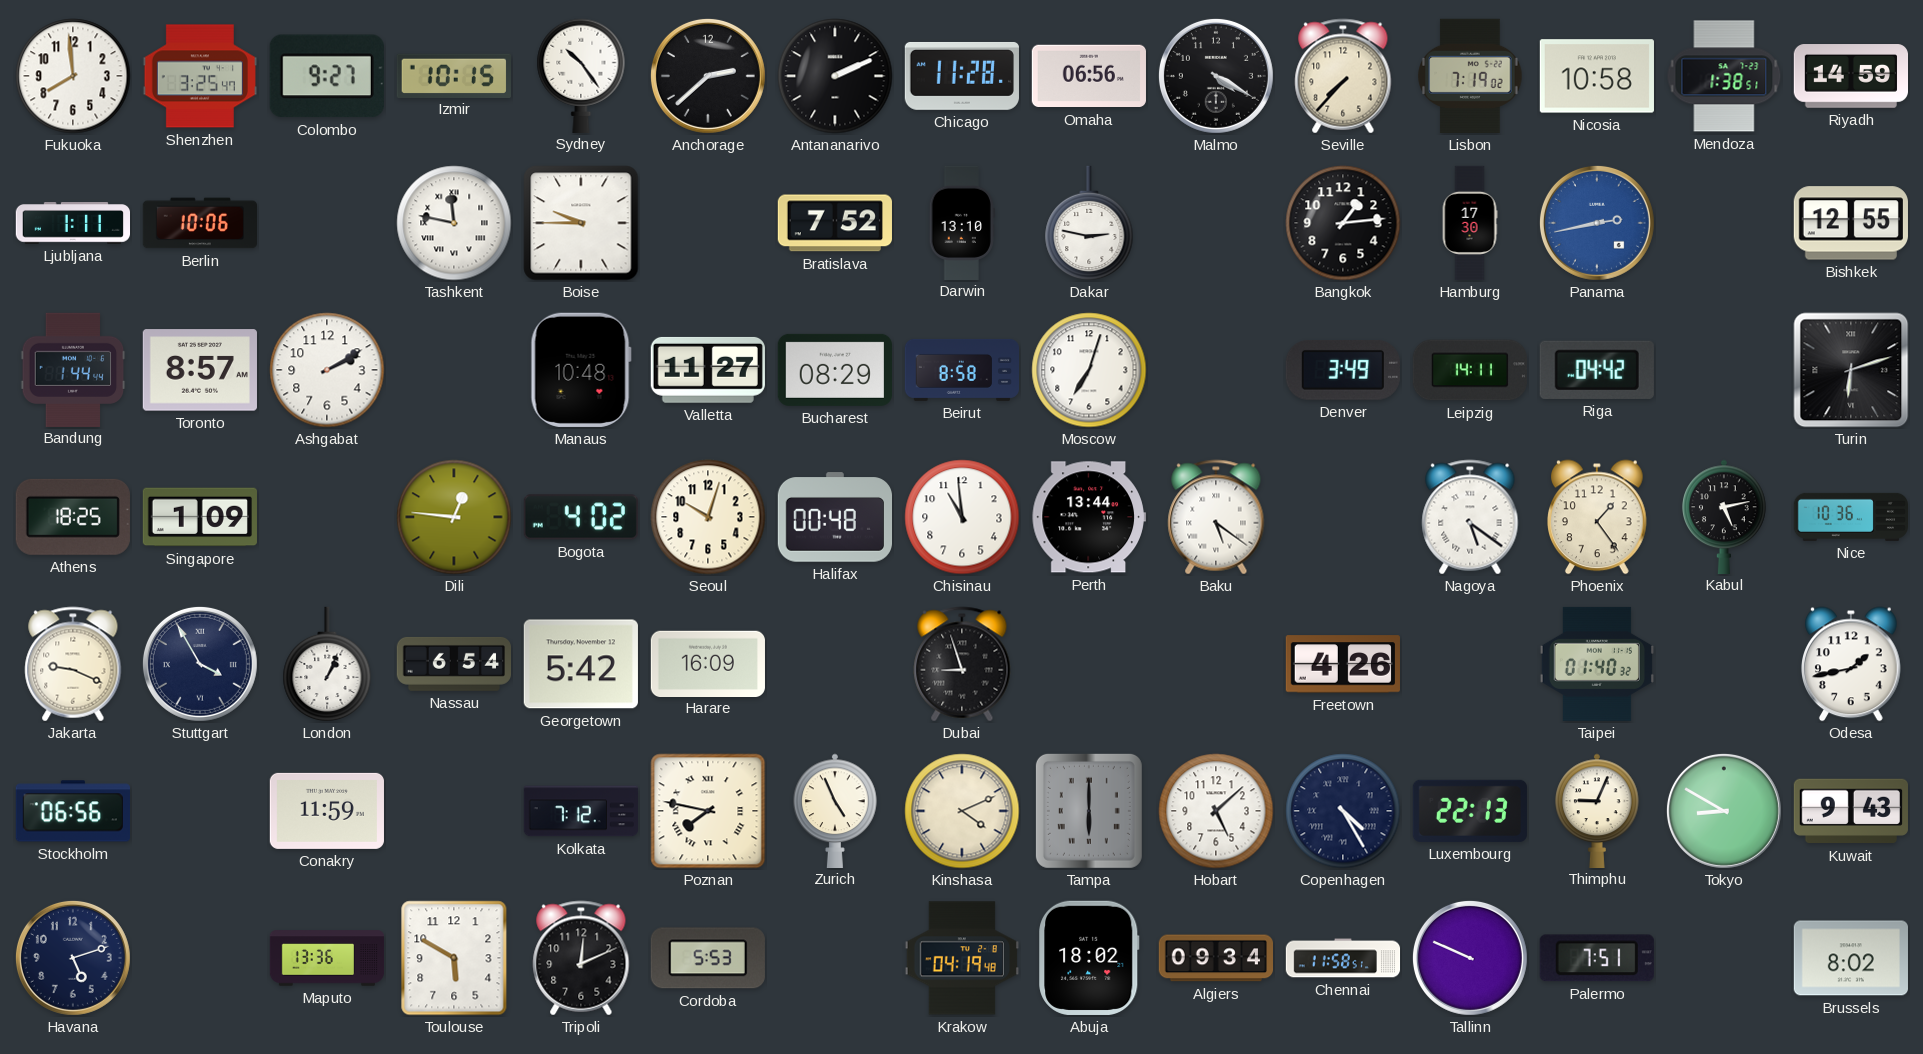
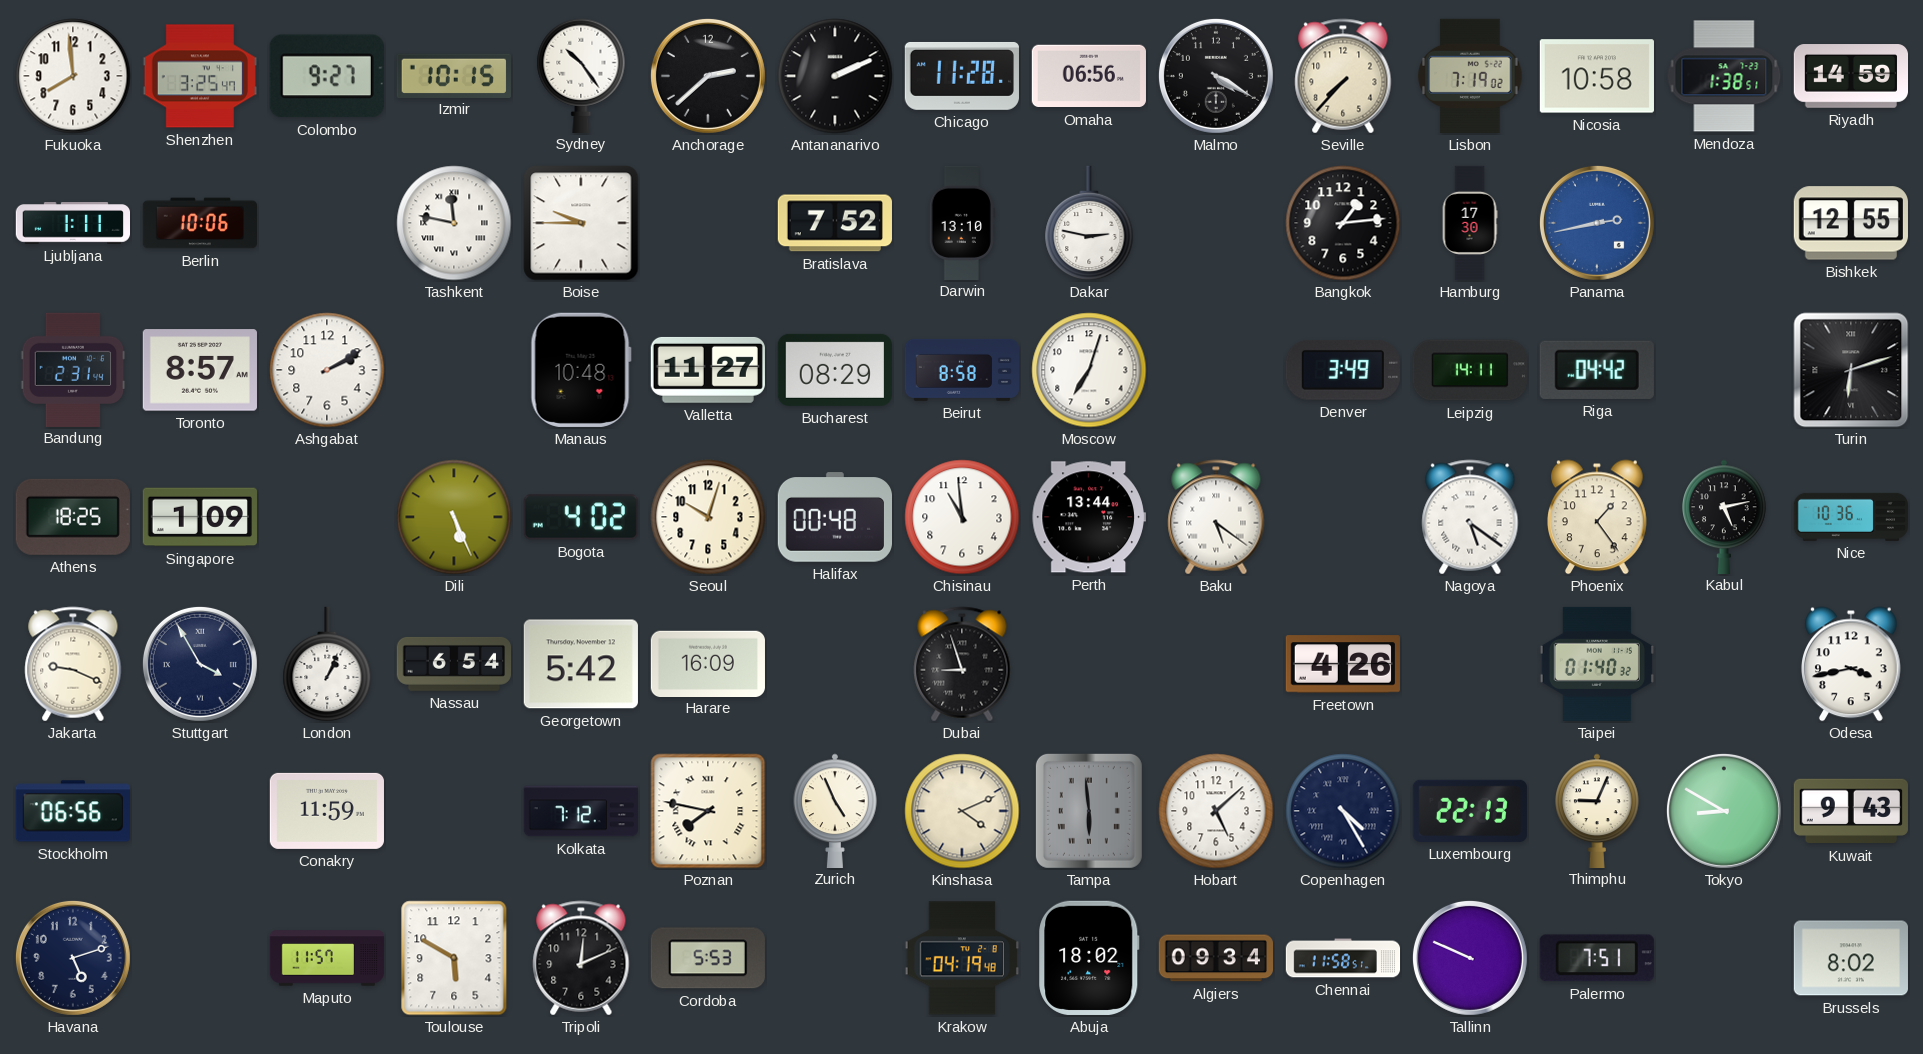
Bandung: 1:44 -> 2:31
Dili: 12:46 -> 5:26
Odesa: 1:43 -> 3:43
Tampa: 6:00 -> 5:59
Maputo: 13:36 -> 11:57
